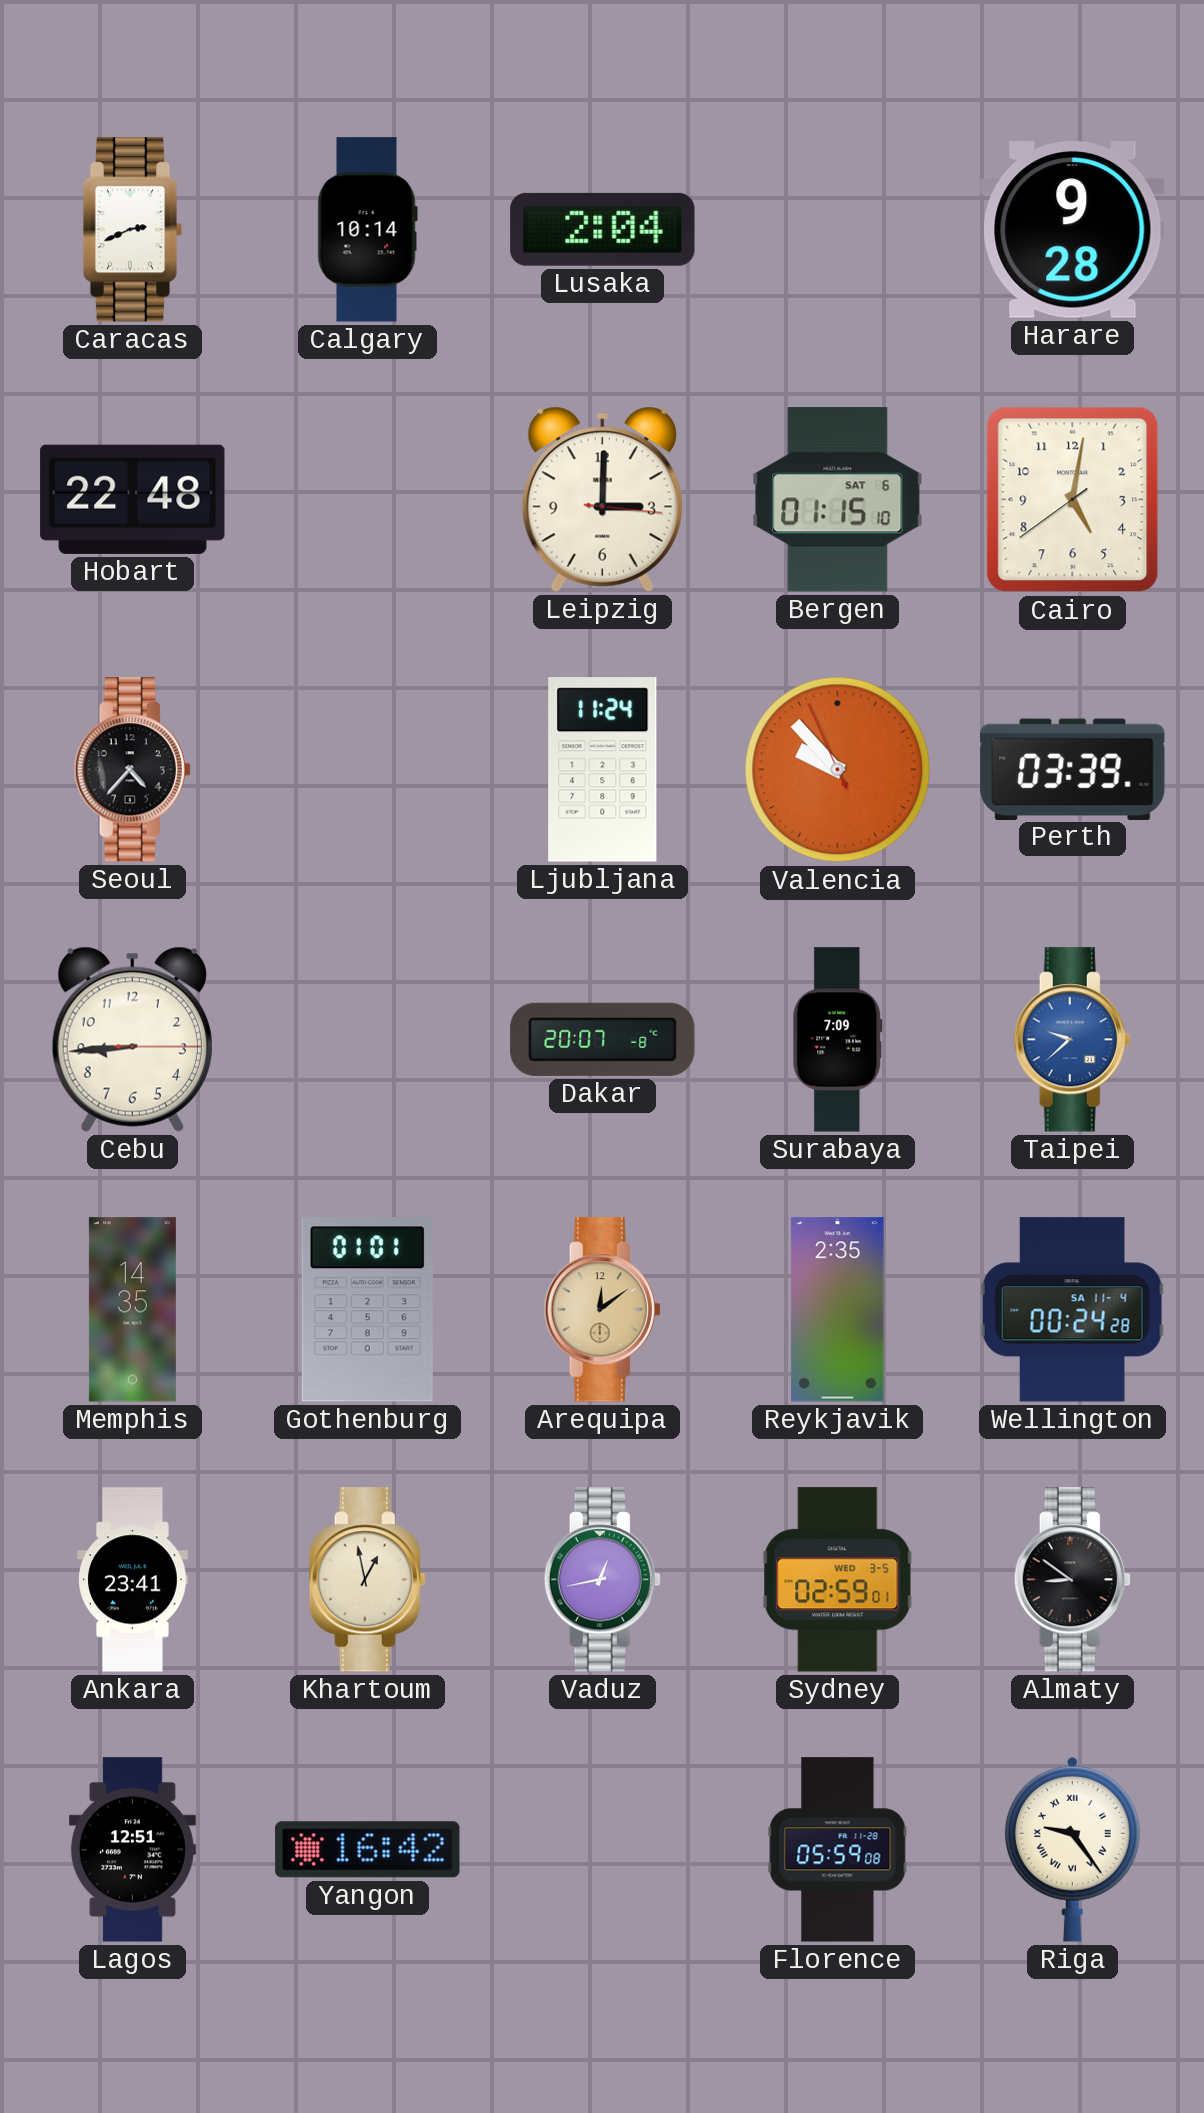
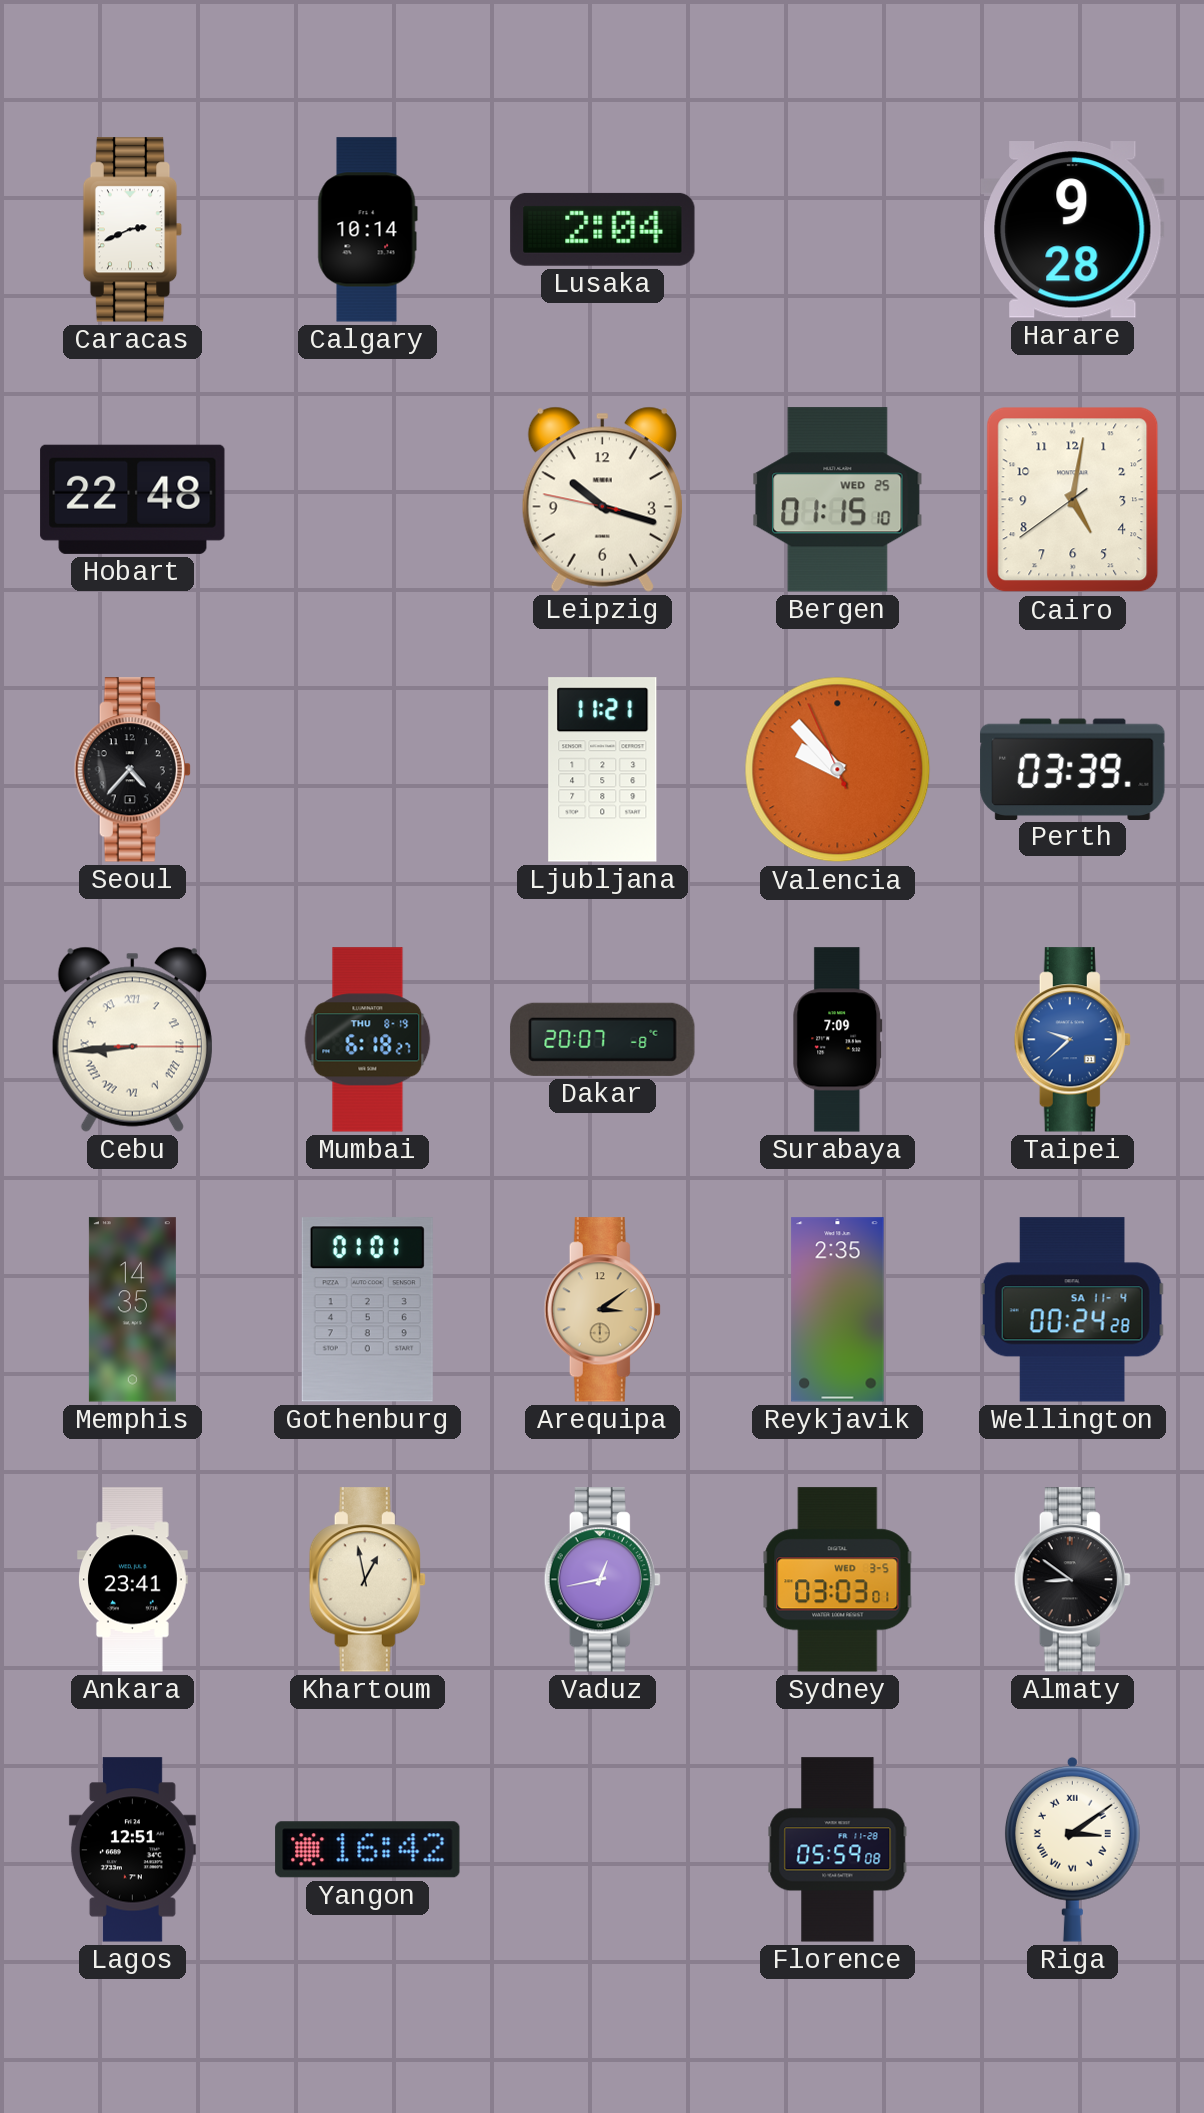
Leipzig: 3:00 -> 10:17
Bergen date: SAT 6 -> WED 25
Ljubljana: 11:24 -> 11:21
Cebu numerals: Arabic -> Roman
Mumbai: none -> 6:18
Arequipa: 12:09 -> 3:09
Sydney: 02:59 -> 03:03
Riga: 9:24 -> 3:09
